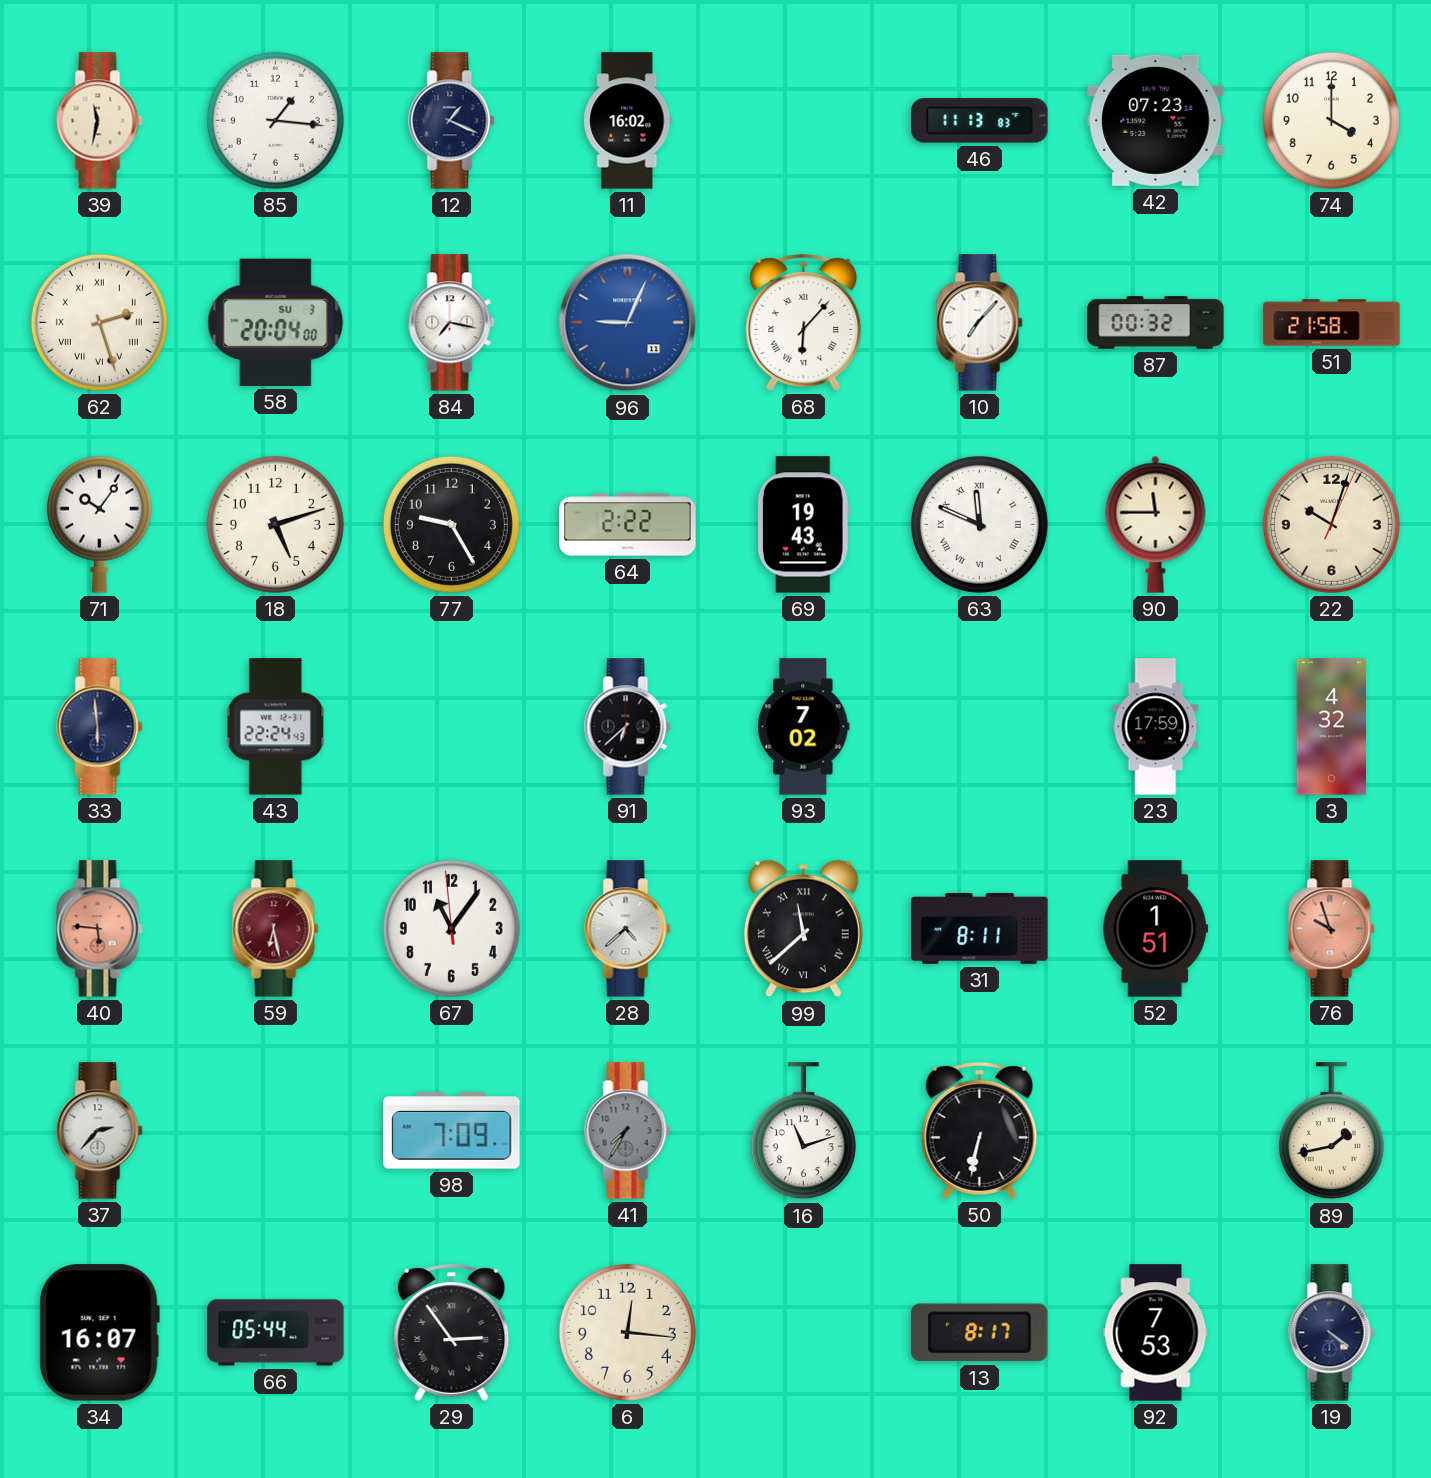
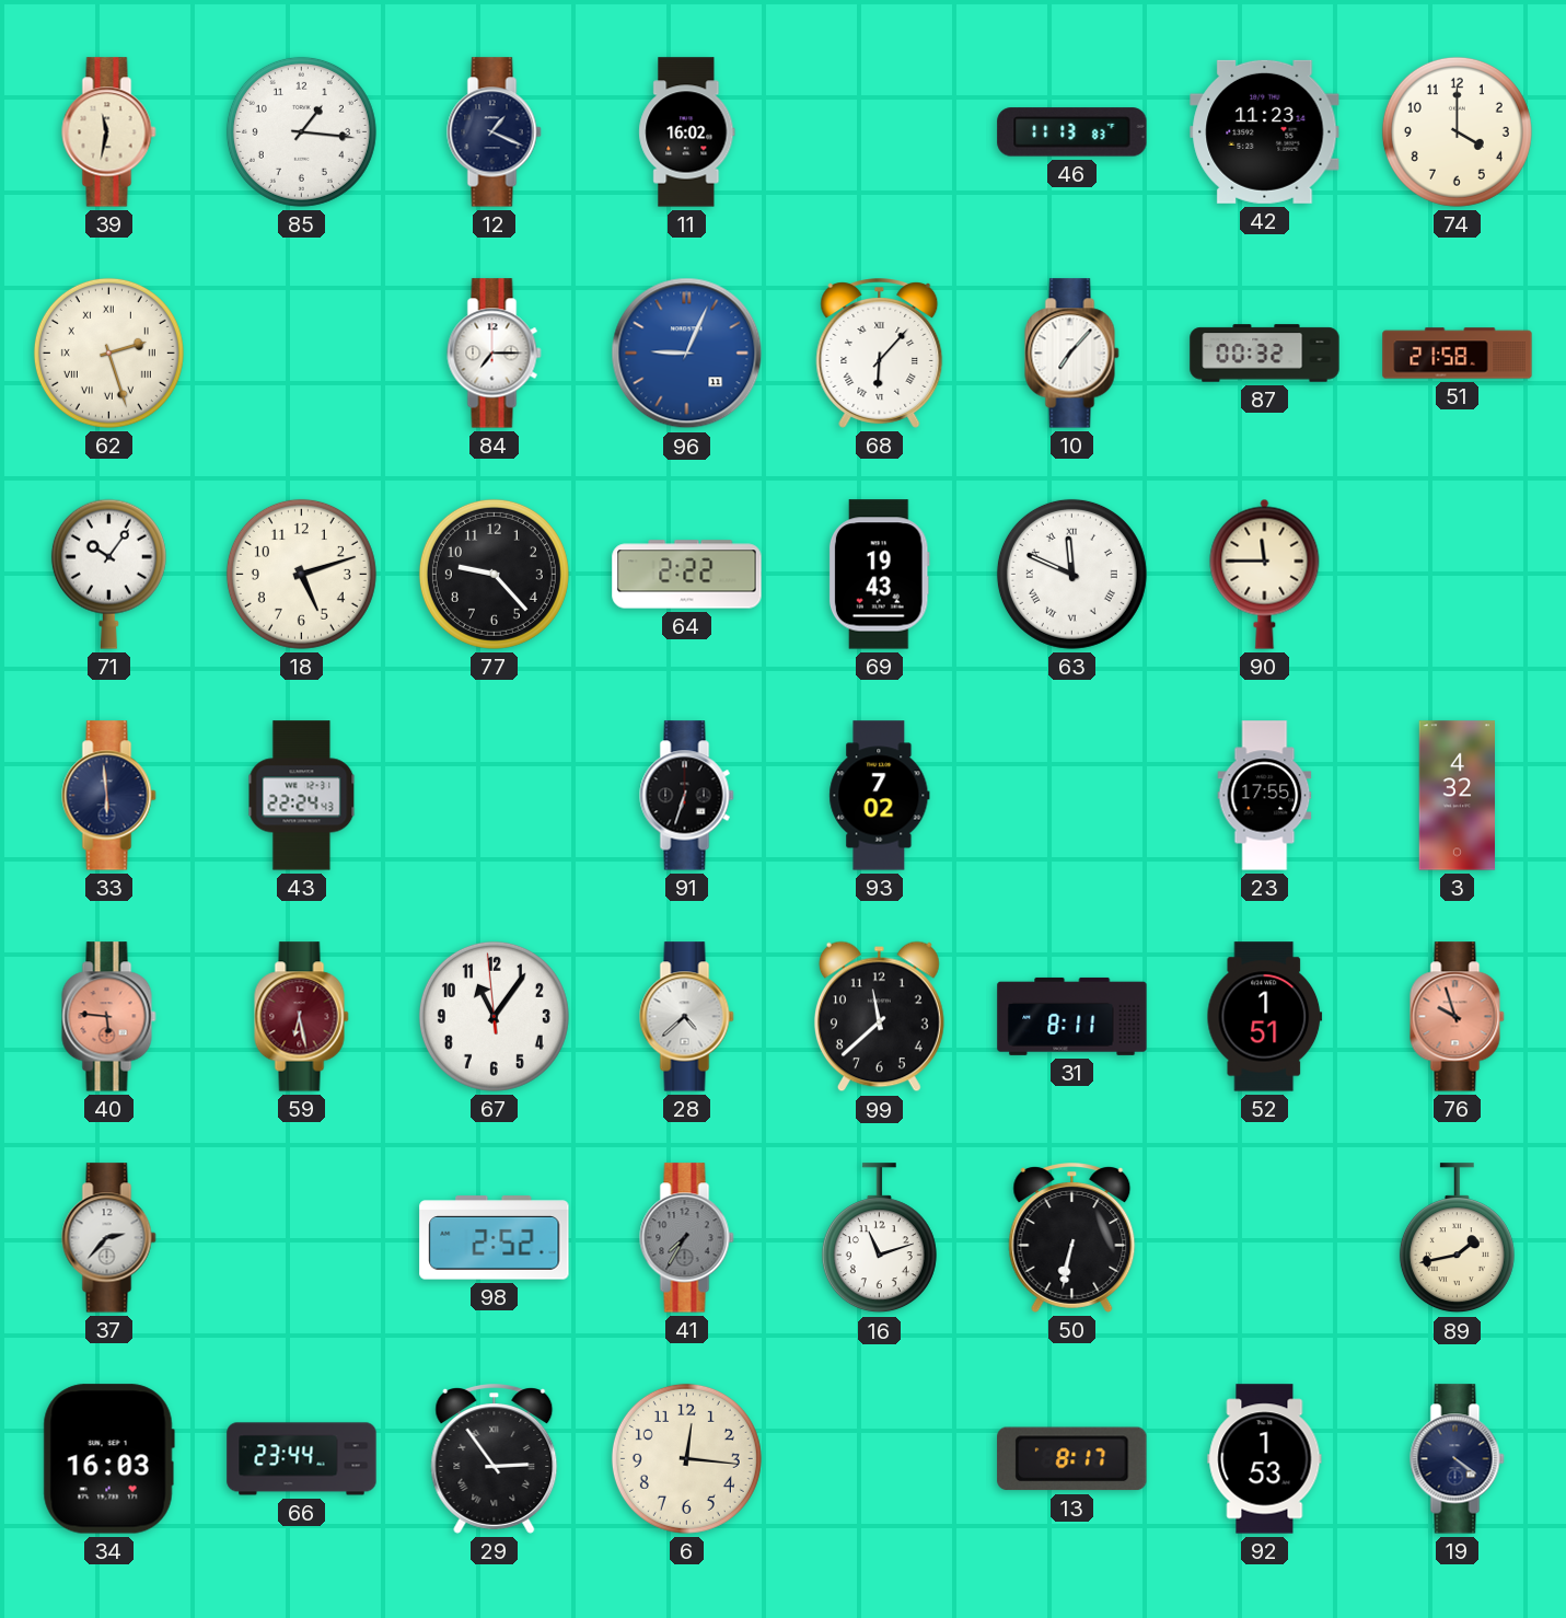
42: 07:23 -> 11:23
58: 20:04 -> none
84: 7:17 -> 7:15
77: 9:25 -> 9:23
22: 10:03 -> none
91: 6:38 -> 6:33
23: 17:59 -> 17:55
99 numerals: Roman -> Arabic
98: 7:09 -> 2:52
34: 16:07 -> 16:03
66: 05:44 -> 23:44
92: 7:53 -> 1:53
